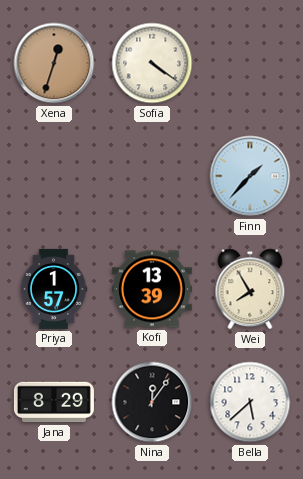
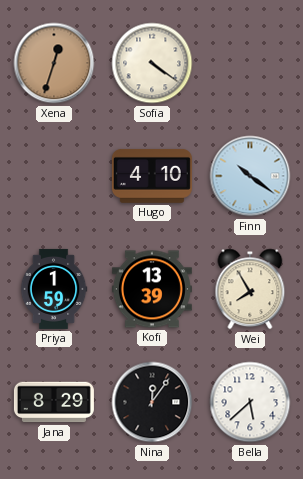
Hugo: none -> 4:10
Finn: 1:37 -> 10:21
Priya: 1:57 -> 1:59
